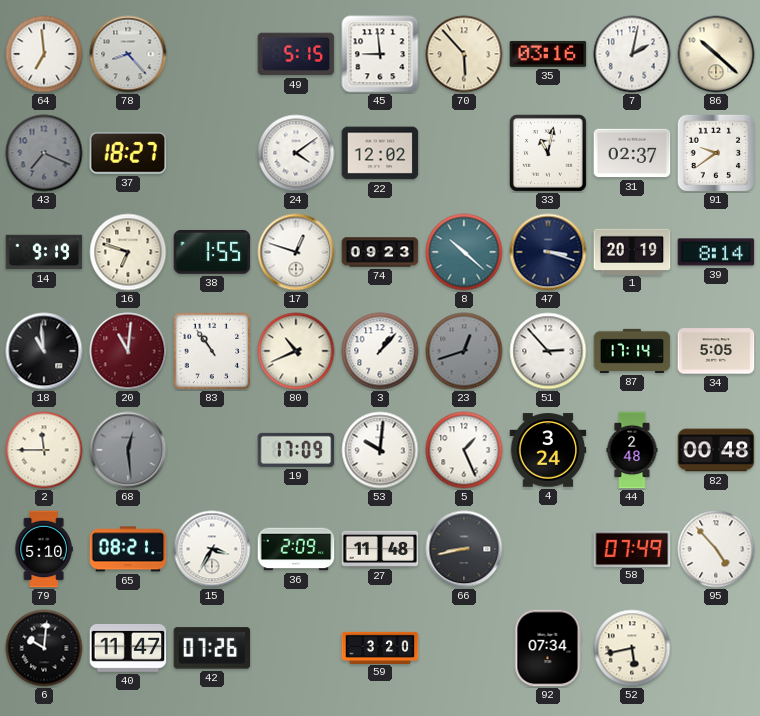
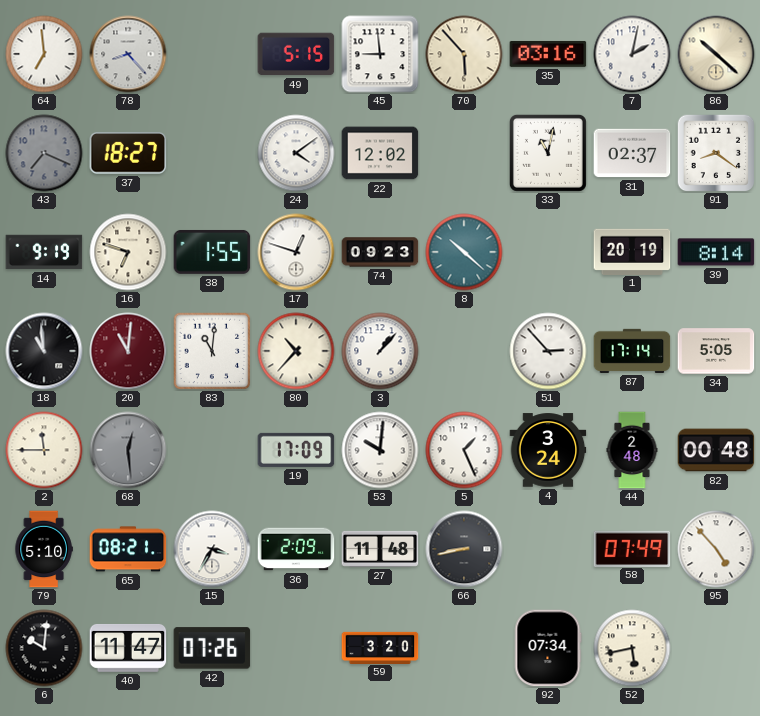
91: 9:39 -> 8:21
47: 3:18 -> none
83: 10:54 -> 11:01
80: 10:41 -> 10:37
23: 12:42 -> none
